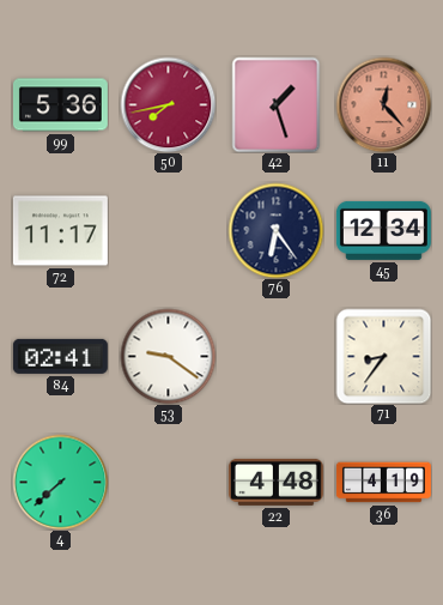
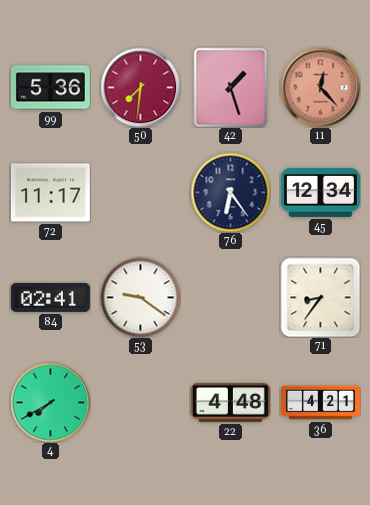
50: 7:43 -> 7:31
4: 7:38 -> 7:40
36: 4:19 -> 4:21
